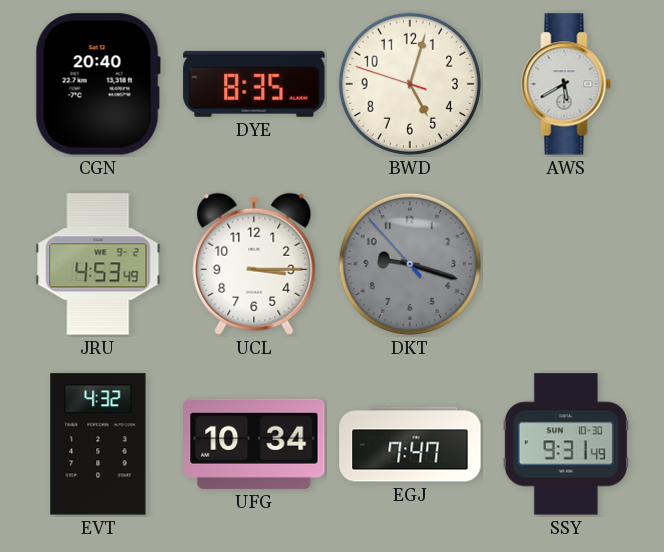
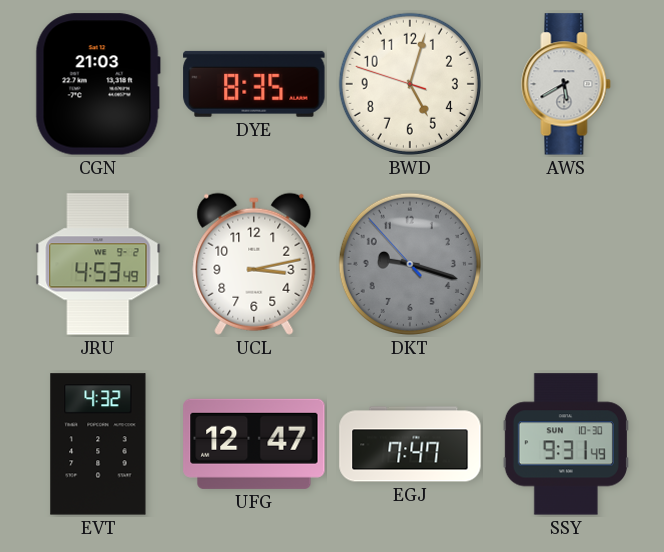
CGN: 20:40 -> 21:03
UCL: 3:15 -> 3:13
UFG: 10:34 -> 12:47
